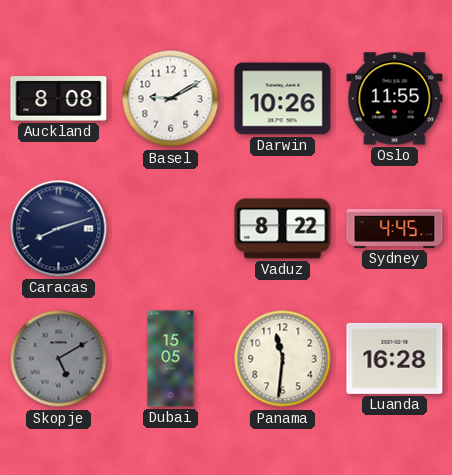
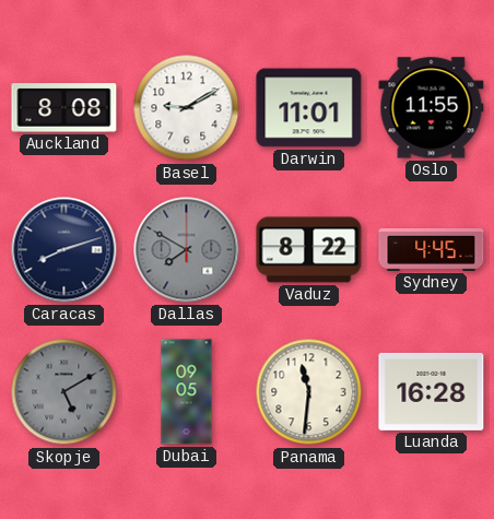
Darwin: 10:26 -> 11:01
Dallas: none -> 7:50
Dubai: 15:05 -> 09:05
